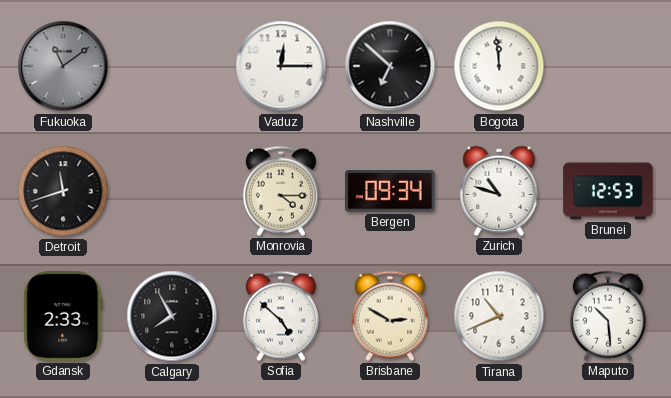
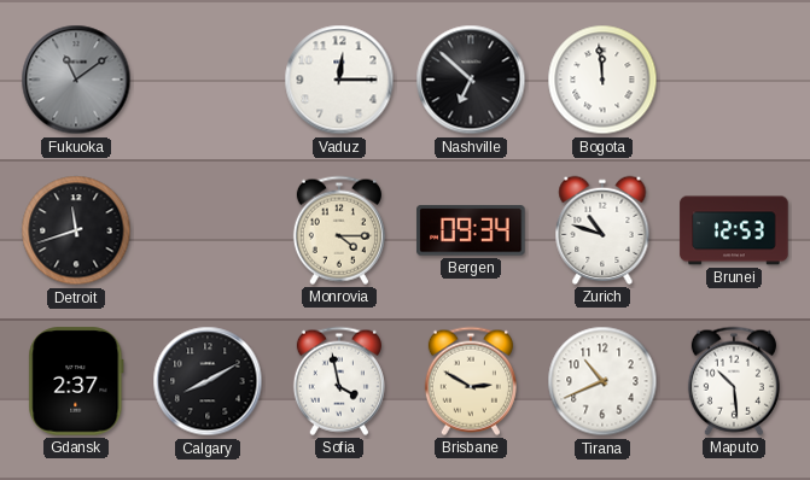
Gdansk: 2:33 -> 2:37
Calgary: 7:55 -> 8:10
Sofia: 4:52 -> 3:58
